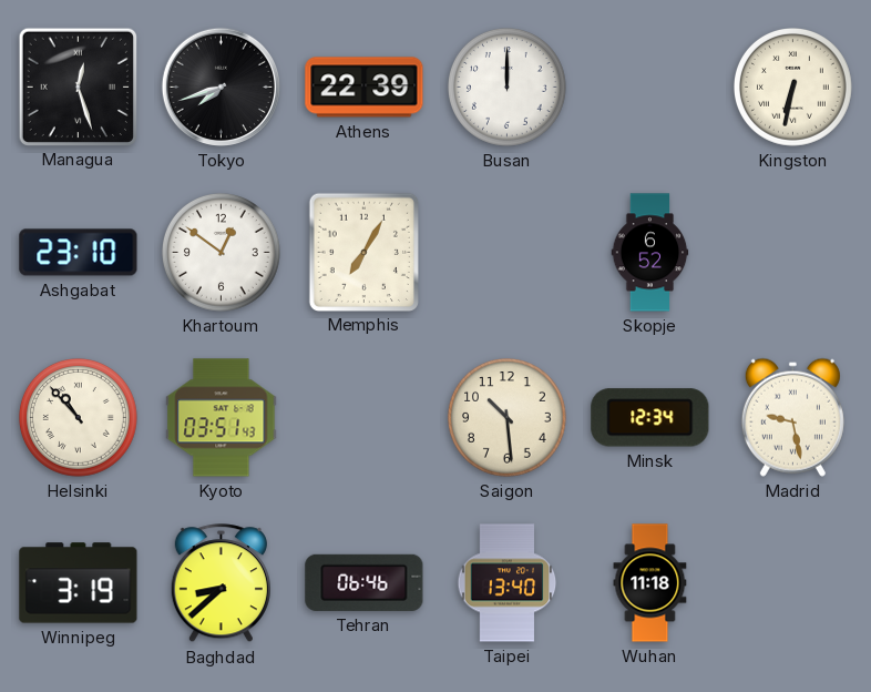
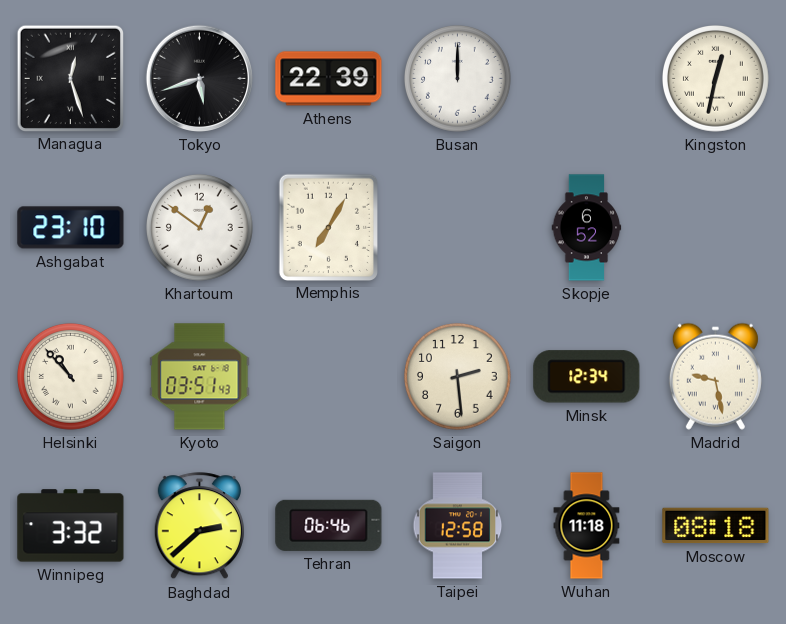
Tokyo: 7:42 -> 5:42
Kingston: 6:32 -> 12:32
Saigon: 10:29 -> 2:29
Winnipeg: 3:19 -> 3:32
Baghdad: 8:38 -> 2:38
Taipei: 13:40 -> 12:58
Moscow: none -> 08:18
